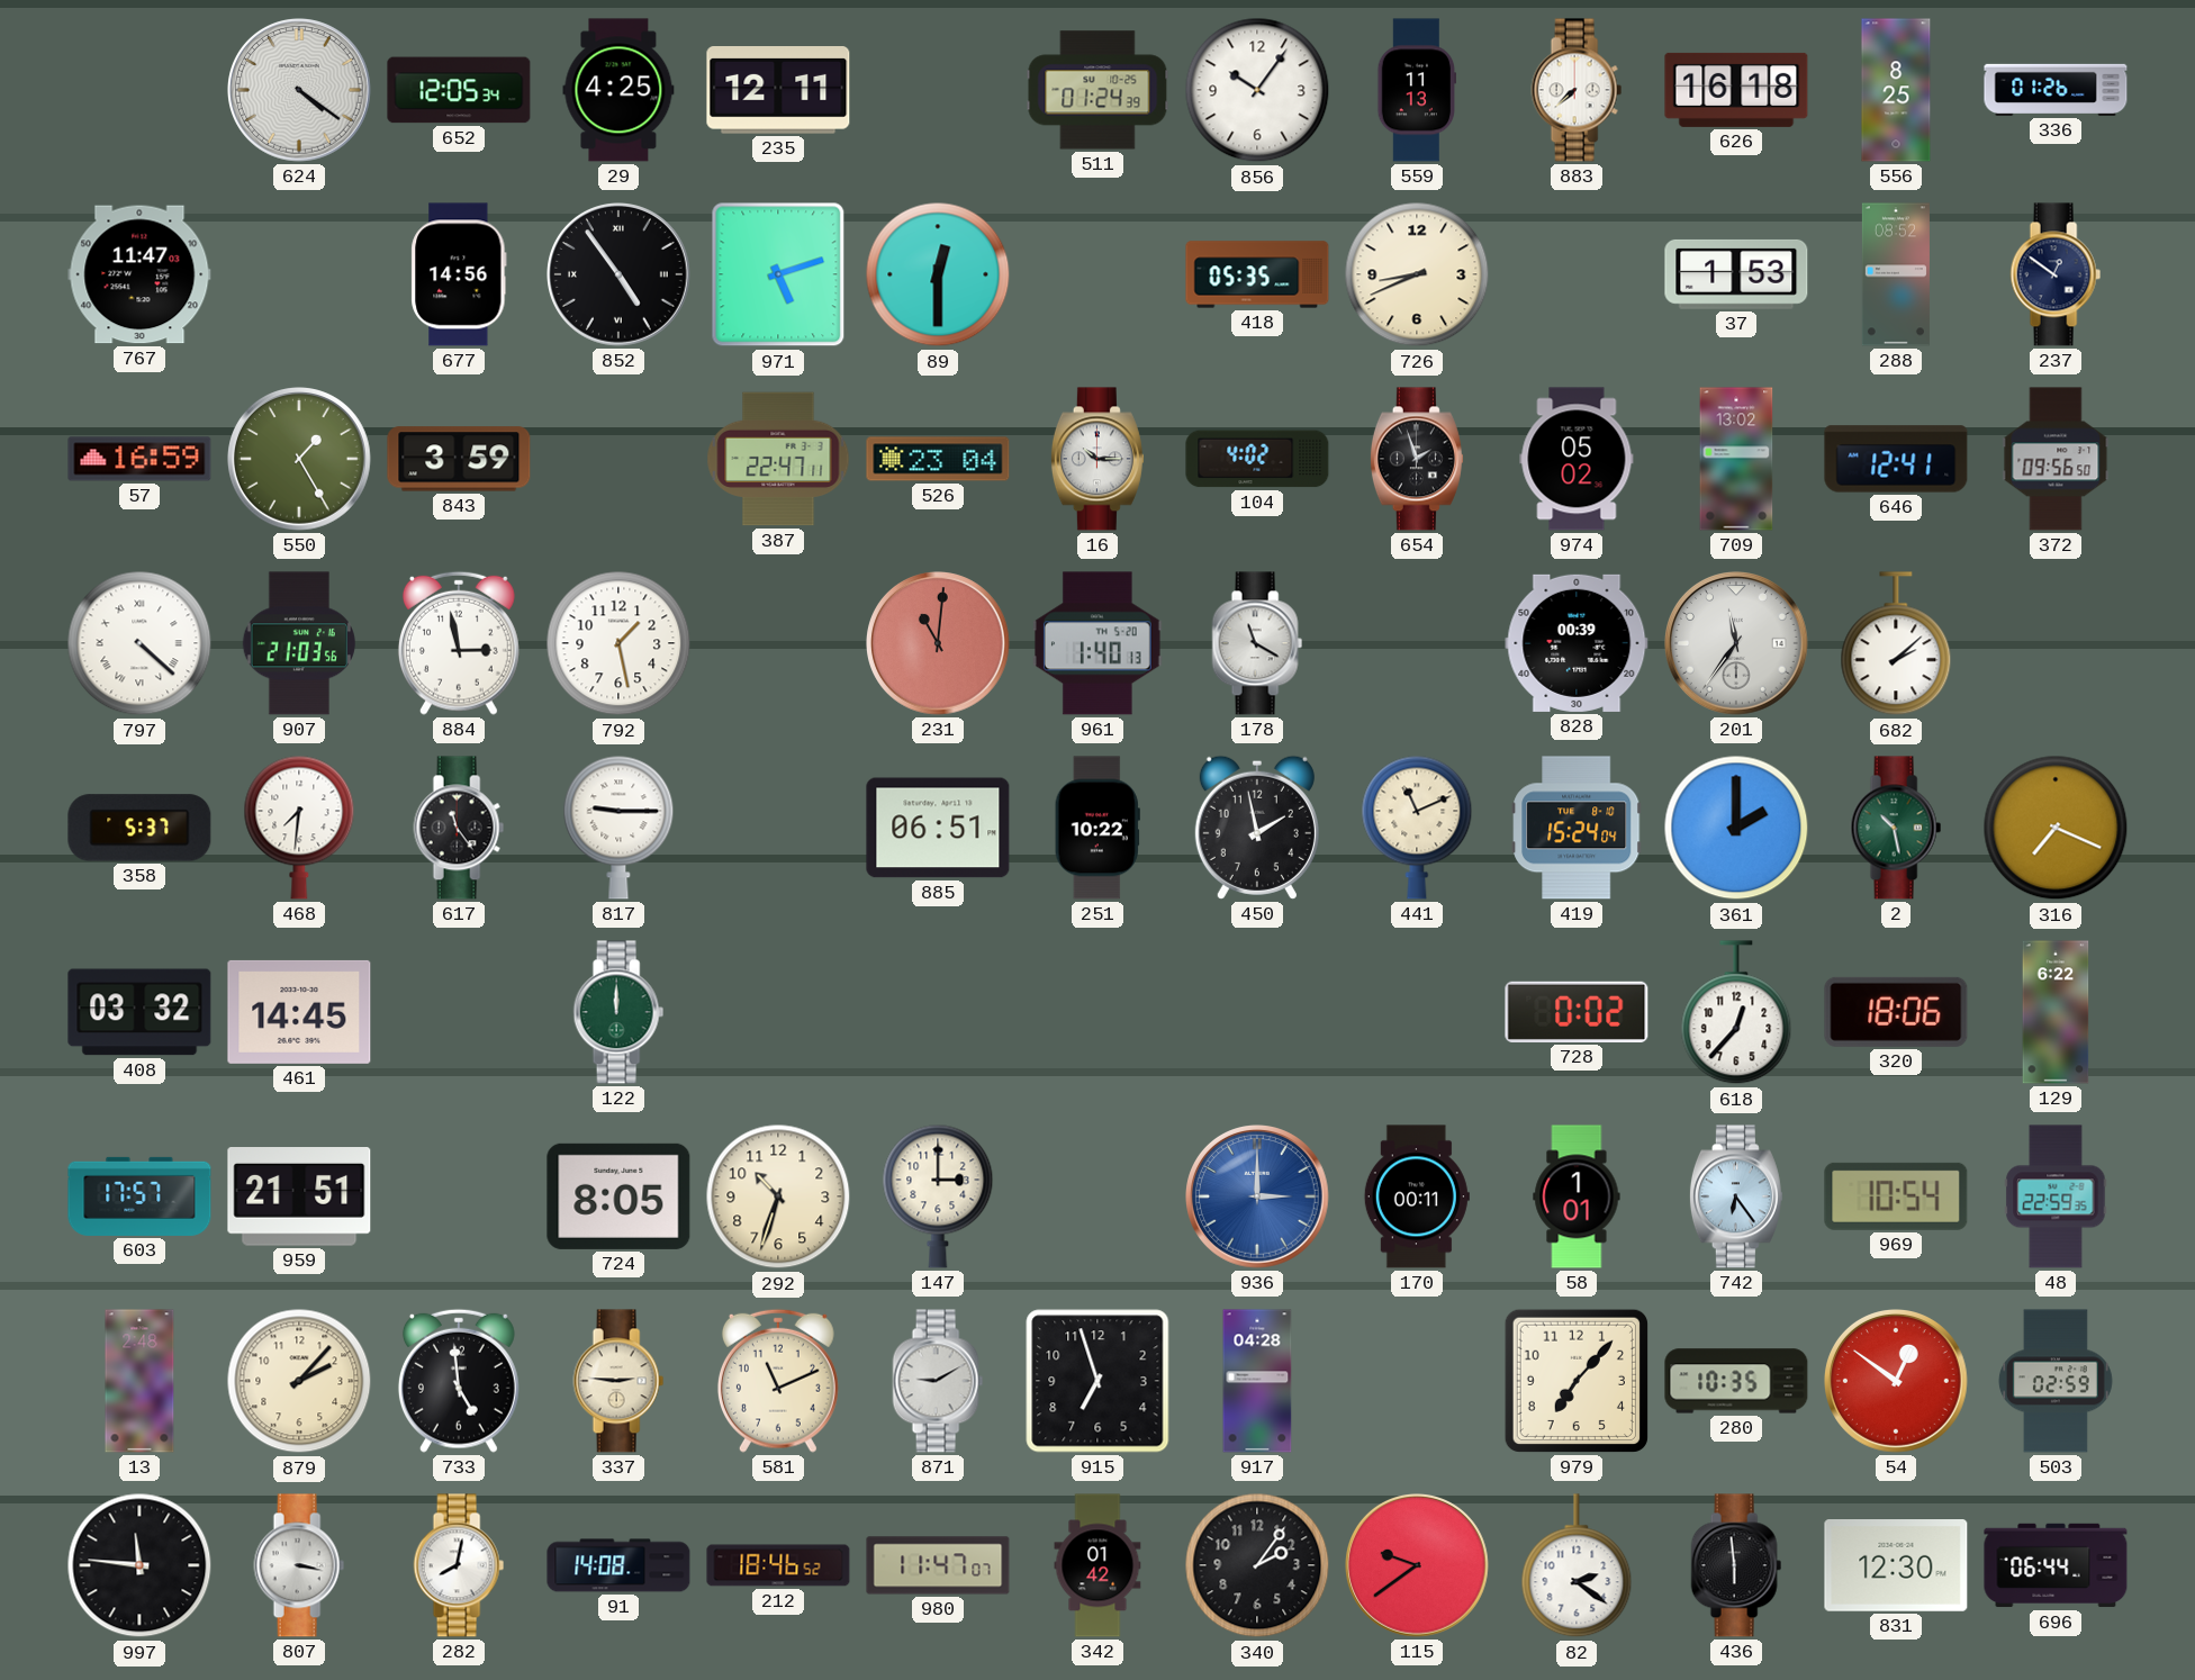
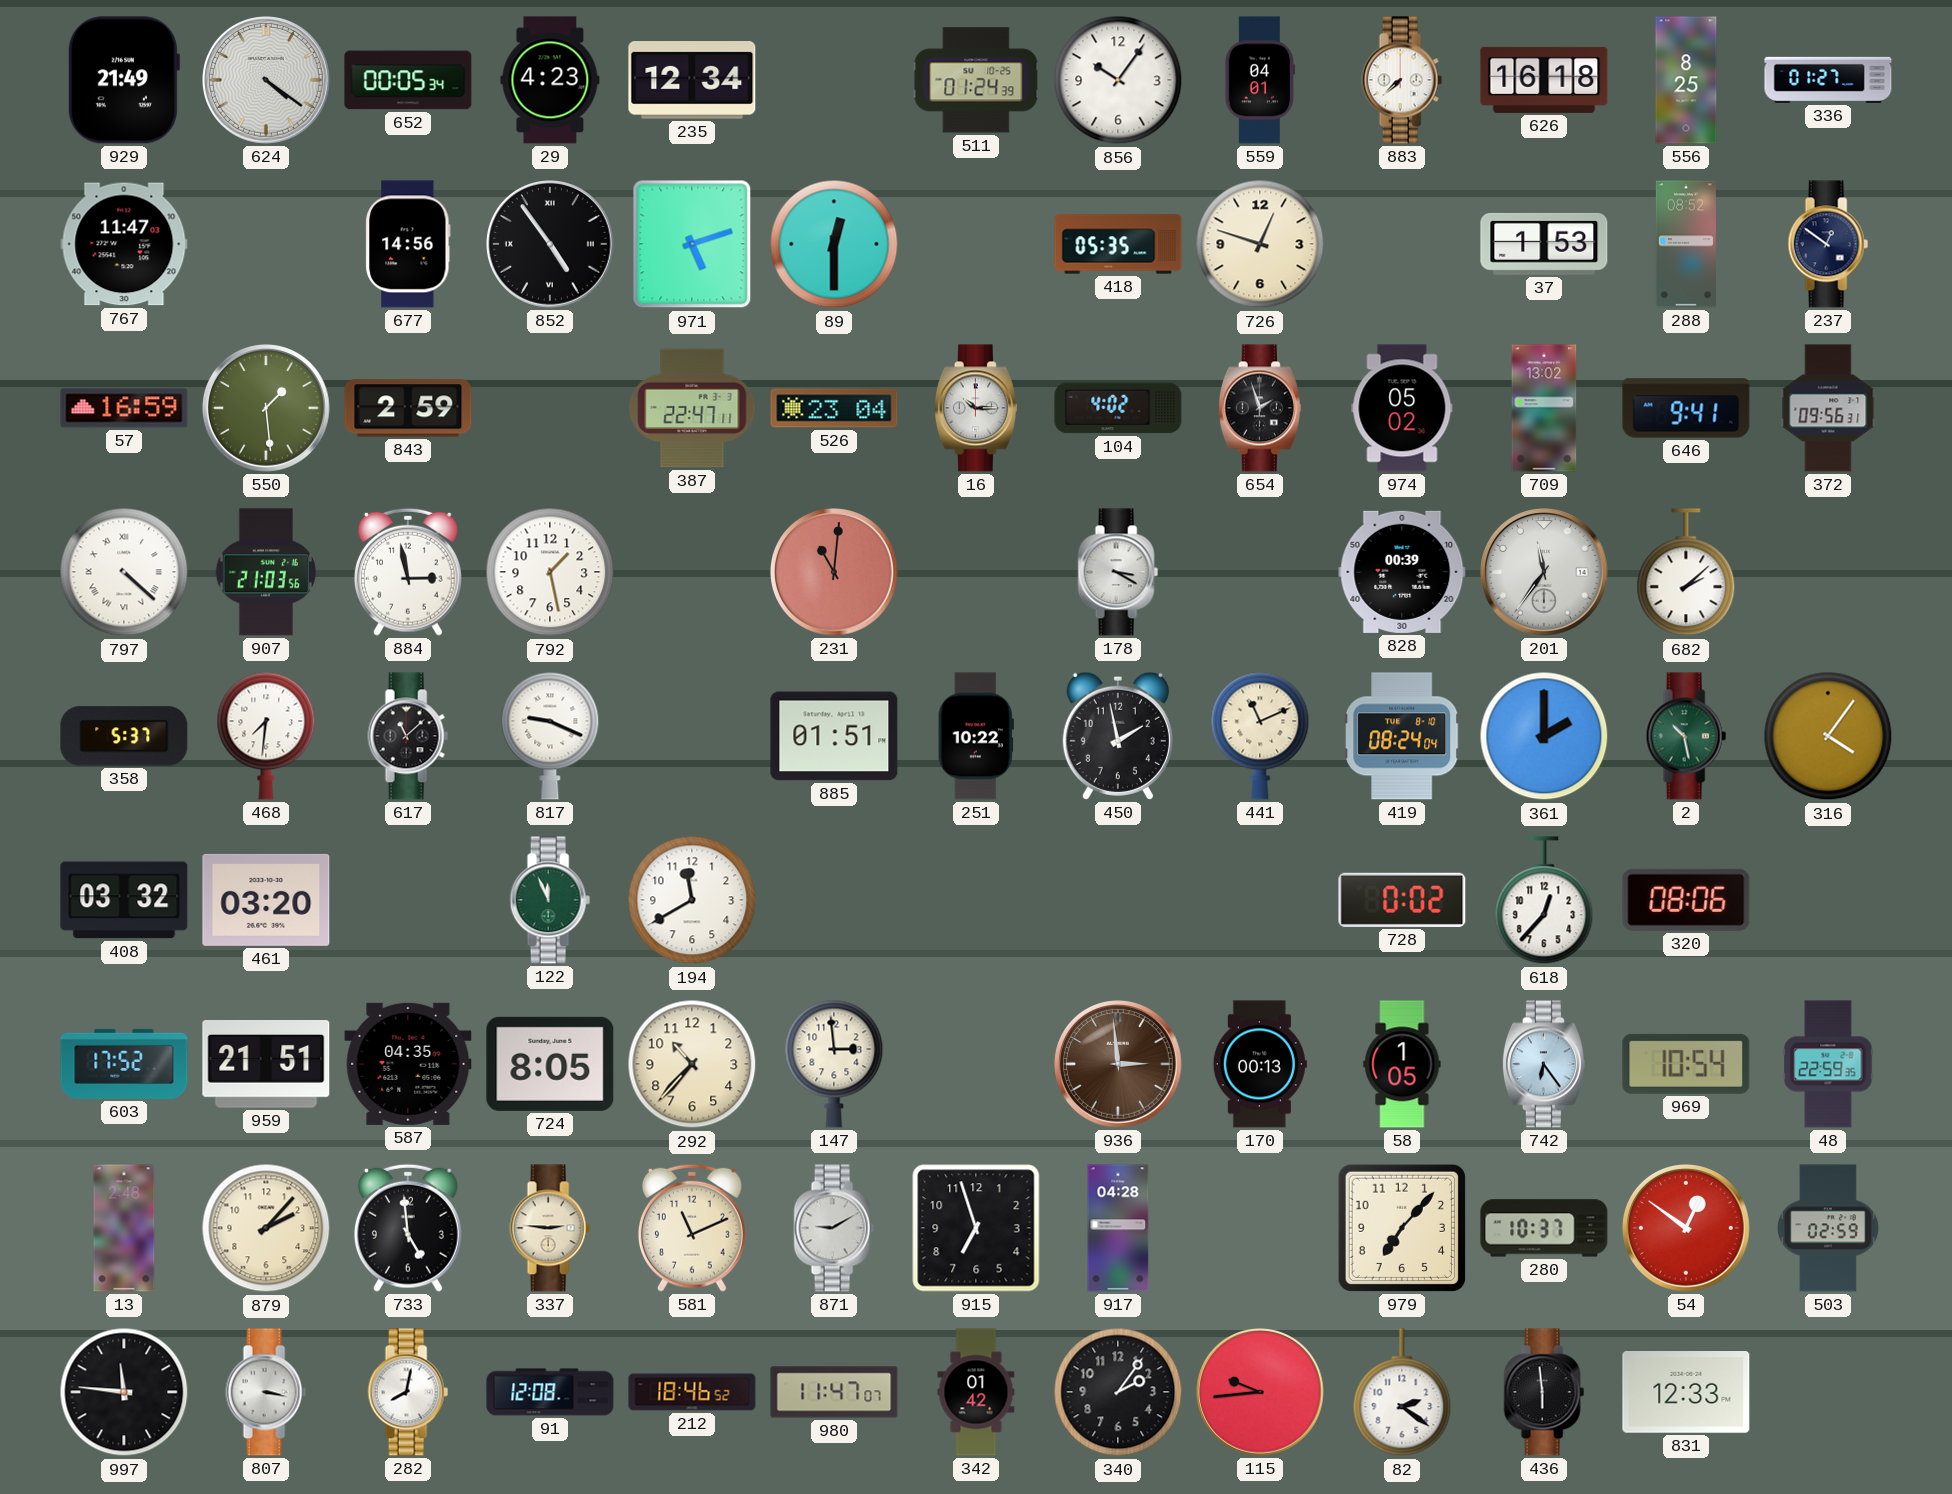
929: none -> 21:49
652: 12:05 -> 00:05
29: 4:25 -> 4:23
235: 12:11 -> 12:34
559: 11:13 -> 04:01
336: 01:26 -> 01:27
726: 8:41 -> 12:48
550: 1:25 -> 1:29
843: 3:59 -> 2:59
646: 12:41 -> 9:41
372: 09:56:50 -> 09:56:31
961: 1:40 -> none
178: 11:20 -> 3:20
617: 11:24 -> 11:08
817: 9:15 -> 9:19
885: 06:51 -> 01:51
419: 15:24 -> 08:24
316: 7:19 -> 4:06
461: 14:45 -> 03:20
122: 12:00 -> 11:56
194: none -> 11:40
320: 18:06 -> 08:06
129: 6:22 -> none
603: 17:57 -> 17:52
587: none -> 04:35
292: 10:33 -> 10:37
147: 3:00 -> 2:59
936: 3:00 -> 2:59
936 dial: blue -> brown
170: 00:11 -> 00:13
58: 1:01 -> 1:05
280: 10:35 -> 10:37
91: 14:08 -> 12:08
115: 9:39 -> 9:44
831: 12:30 -> 12:33
696: 06:44 -> none
